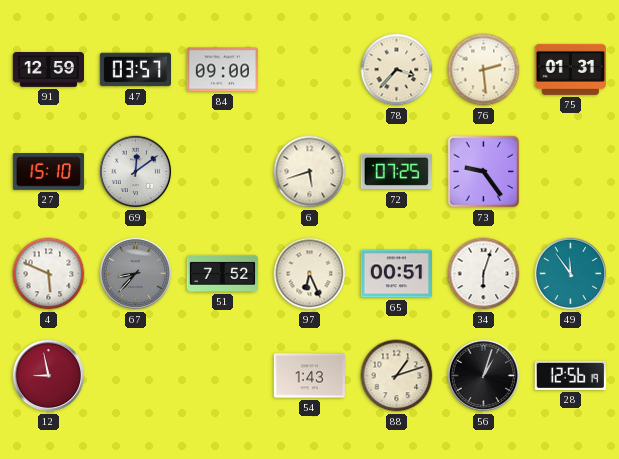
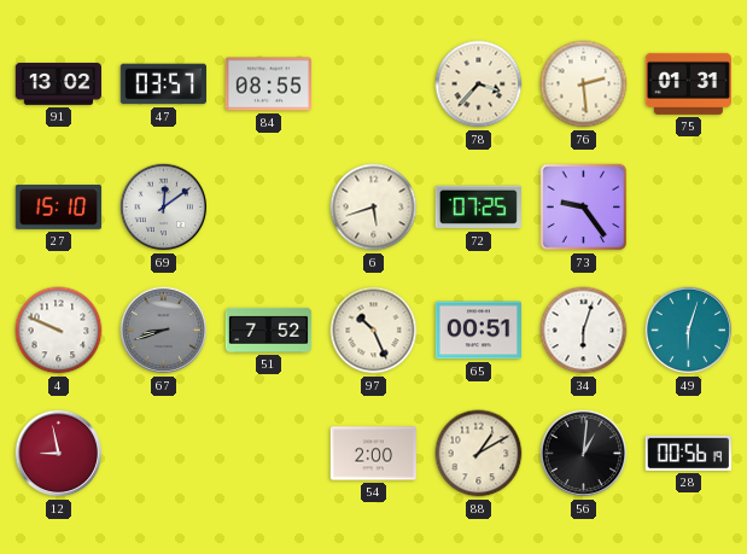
91: 12:59 -> 13:02
84: 09:00 -> 08:55
4: 5:49 -> 9:49
67: 8:37 -> 8:42
97: 6:26 -> 10:26
49: 11:54 -> 6:03
54: 1:43 -> 2:00
88: 1:12 -> 1:10
56: 1:03 -> 1:01
28: 12:56 -> 00:56
